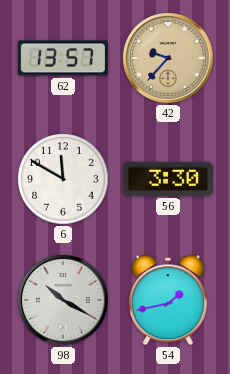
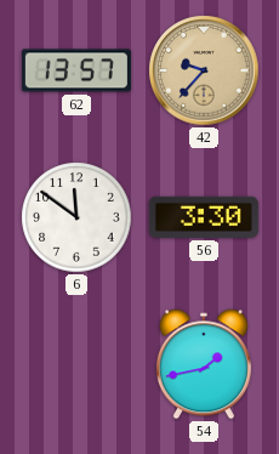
6: 11:50 -> 11:51
98: 10:20 -> none
